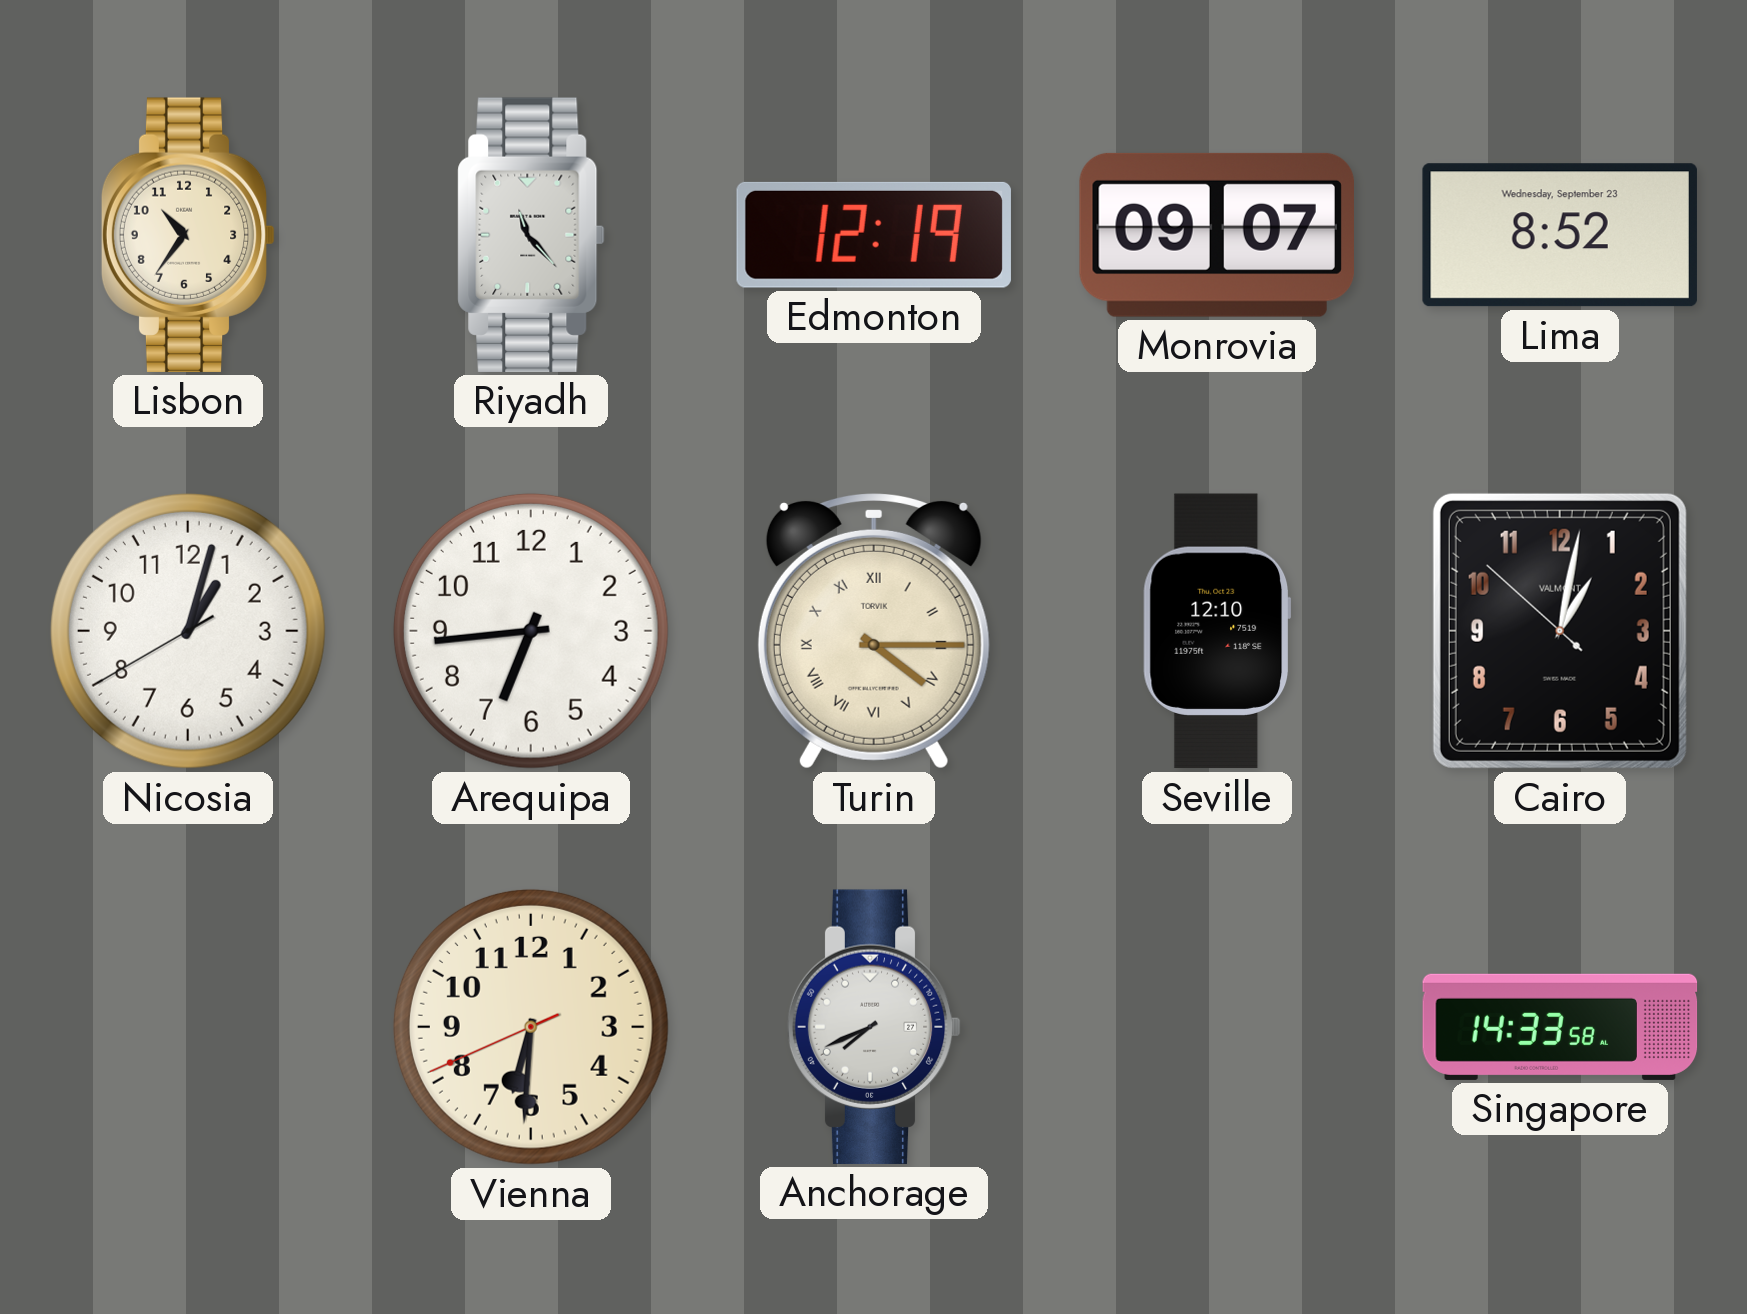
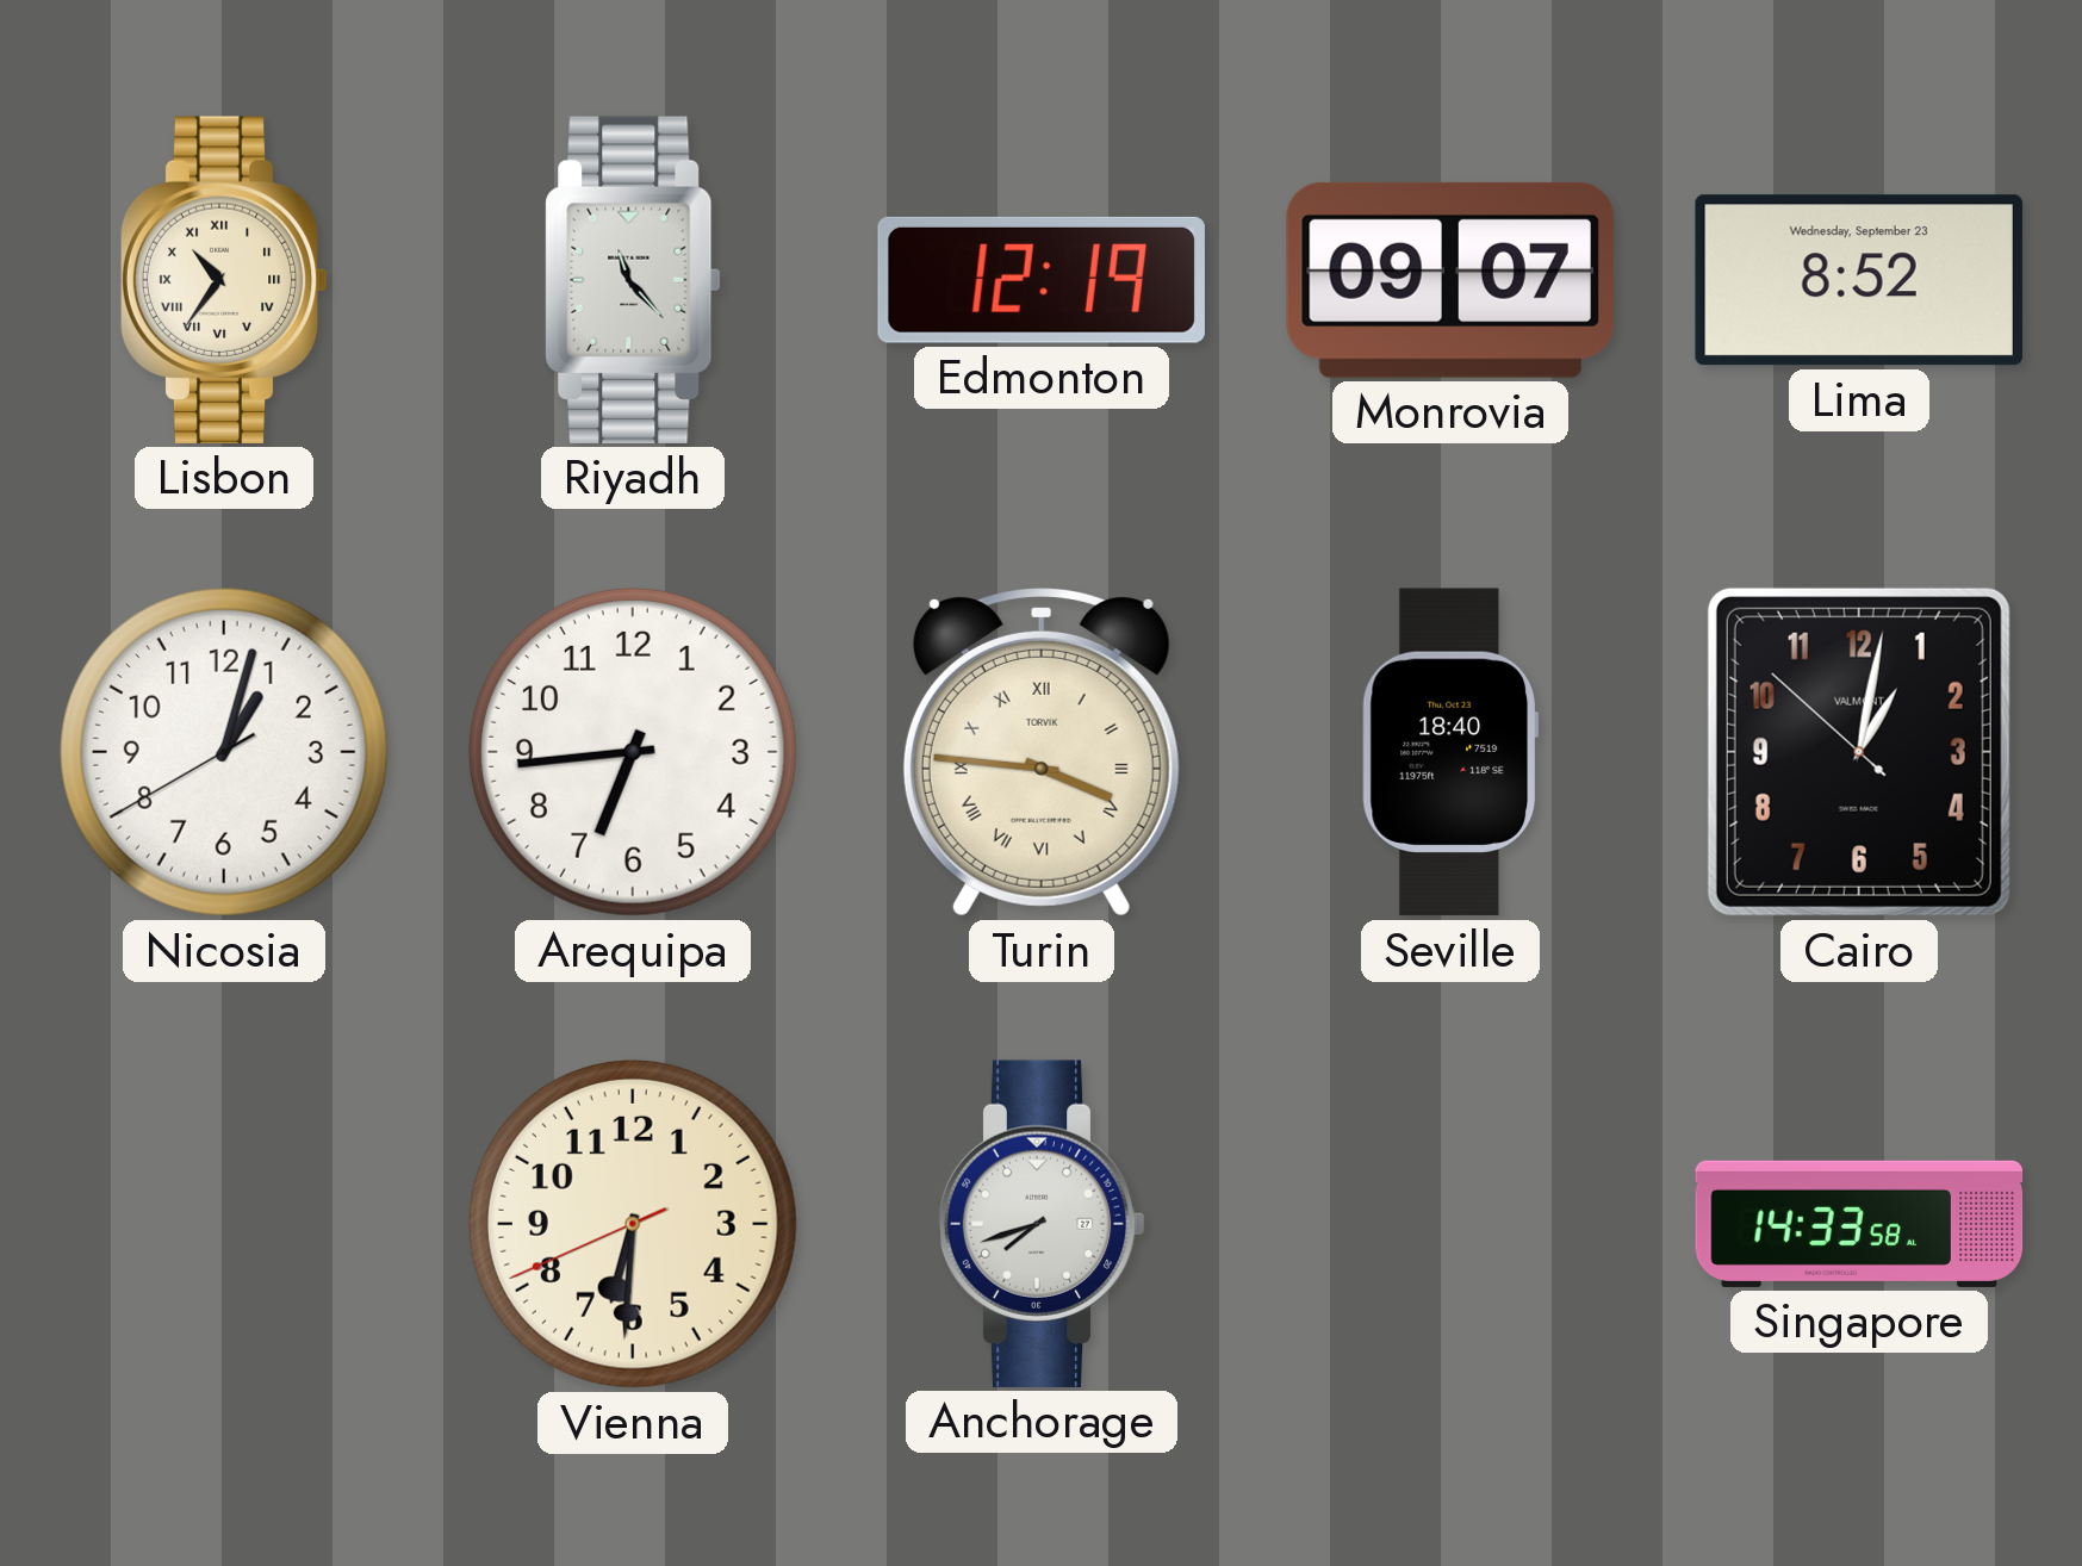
Lisbon numerals: Arabic -> Roman
Turin: 4:15 -> 3:46
Seville: 12:10 -> 18:40
Anchorage: 7:41 -> 7:42
